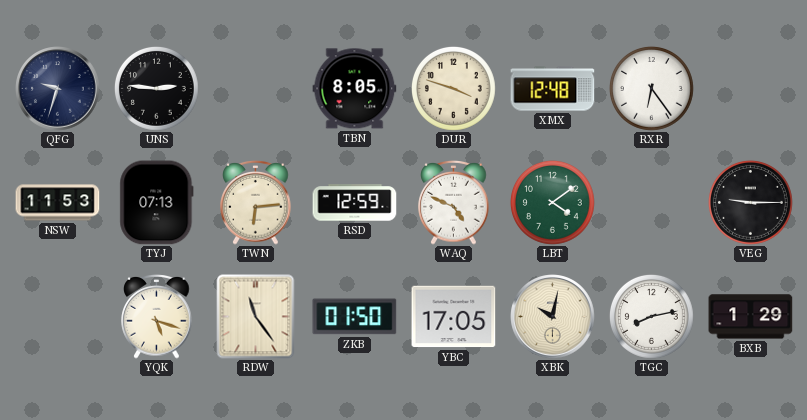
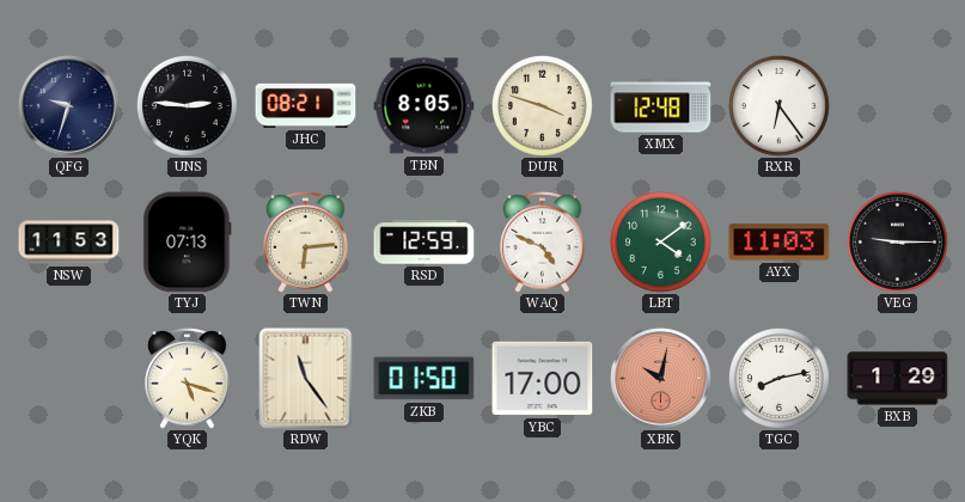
JHC: none -> 08:21
AYX: none -> 11:03
YBC: 17:05 -> 17:00
XBK dial: cream -> salmon
